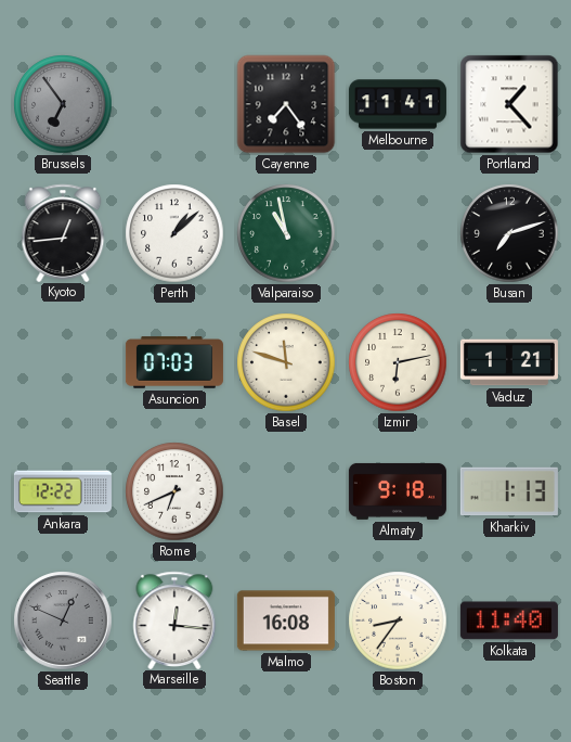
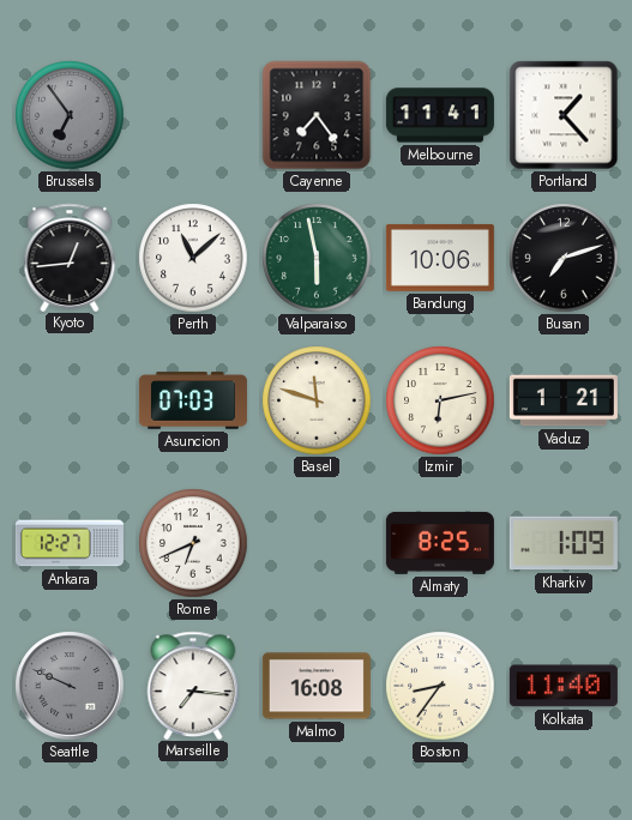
Perth: 1:08 -> 11:08
Valparaiso: 10:58 -> 5:58
Bandung: none -> 10:06
Ankara: 12:22 -> 12:27
Almaty: 9:18 -> 8:25
Kharkiv: 1:13 -> 1:09
Seattle: 12:49 -> 9:49
Marseille: 12:16 -> 7:16
